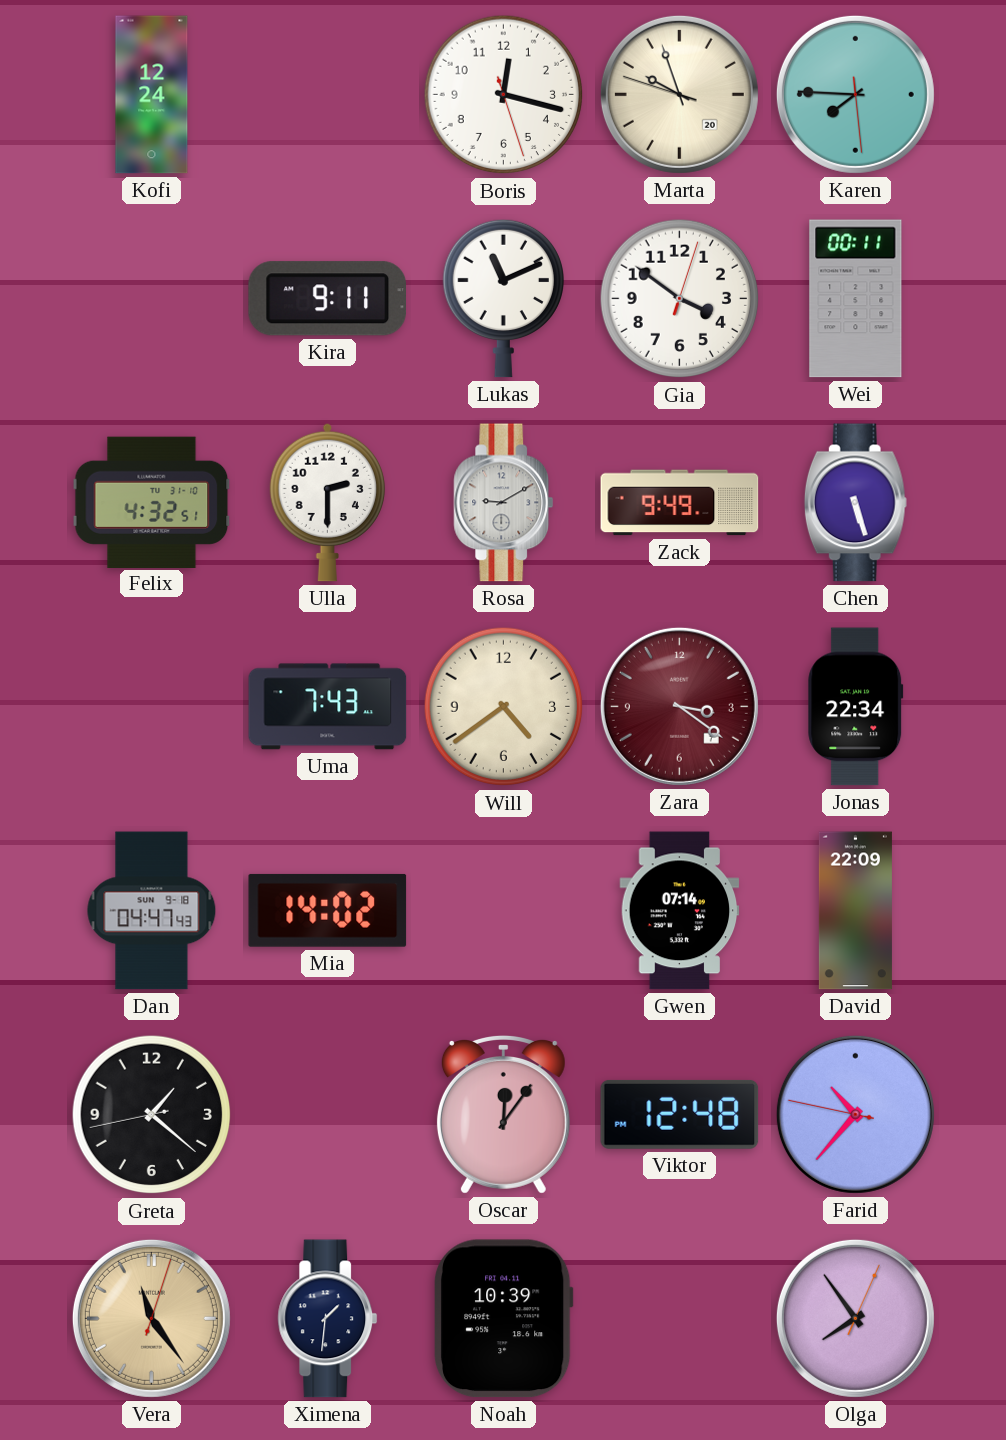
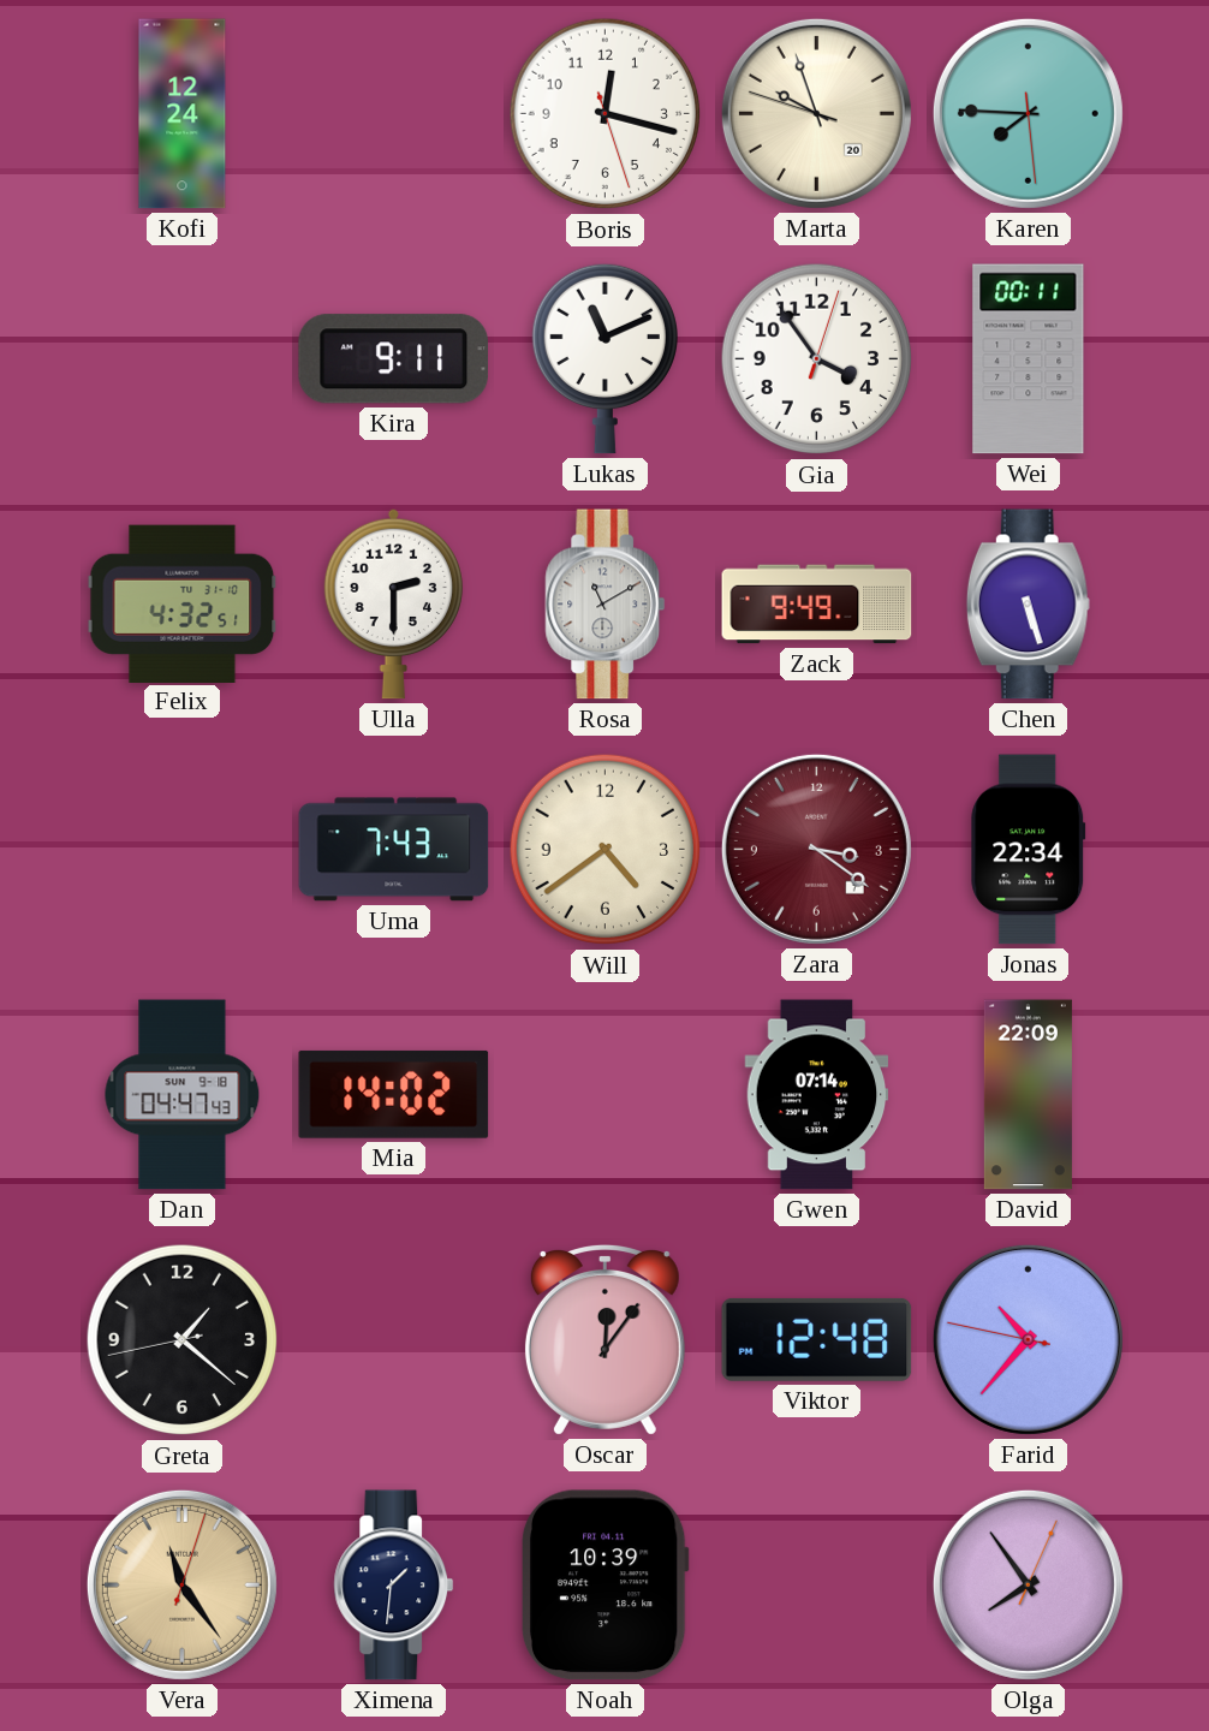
Gia: 3:51 -> 3:54
Rosa: 9:10 -> 11:10
